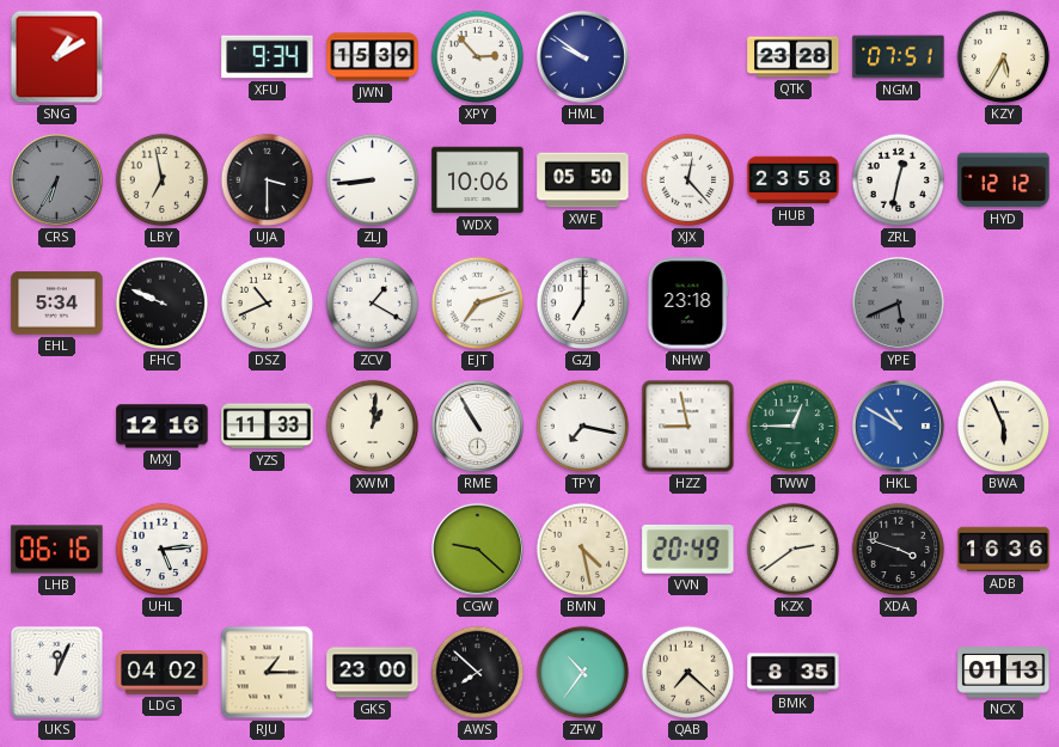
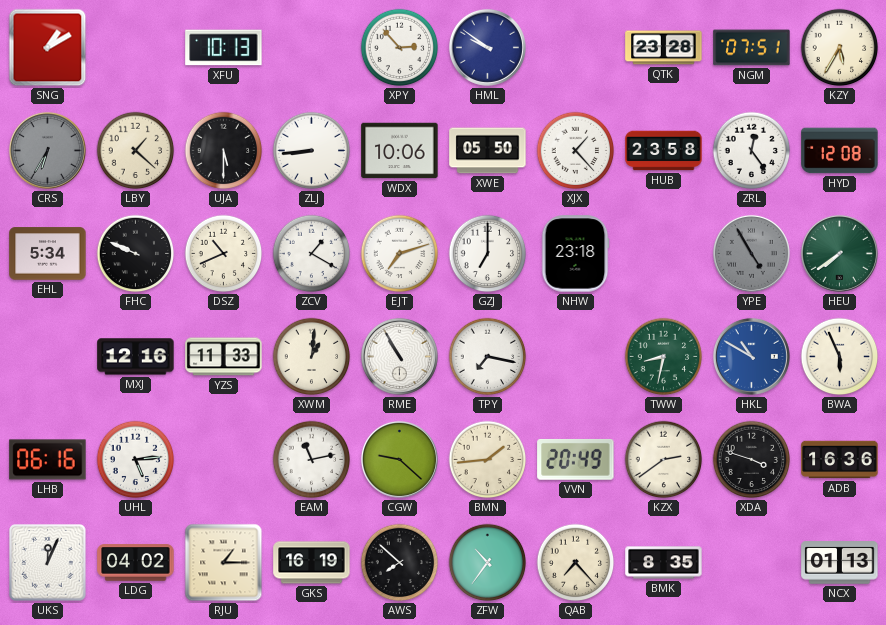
XFU: 9:34 -> 10:13
JWN: 15:39 -> none
LBY: 6:58 -> 1:22
UJA: 3:30 -> 5:30
XJX: 12:23 -> 1:23
ZRL: 12:32 -> 12:24
HYD: 12:12 -> 12:08
YPE: 5:41 -> 4:55
HEU: none -> 7:39
HZZ: 8:58 -> none
TWW: 12:45 -> 8:32
EAM: none -> 11:13
BMN: 4:28 -> 1:44
GKS: 23:00 -> 16:19
QAB: 7:22 -> 7:23
